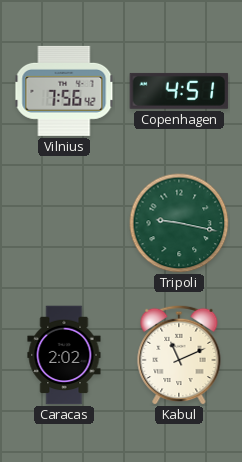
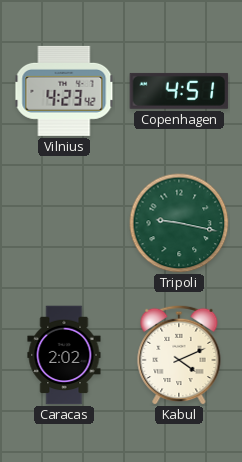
Vilnius: 7:56 -> 4:23
Kabul: 11:11 -> 4:11
